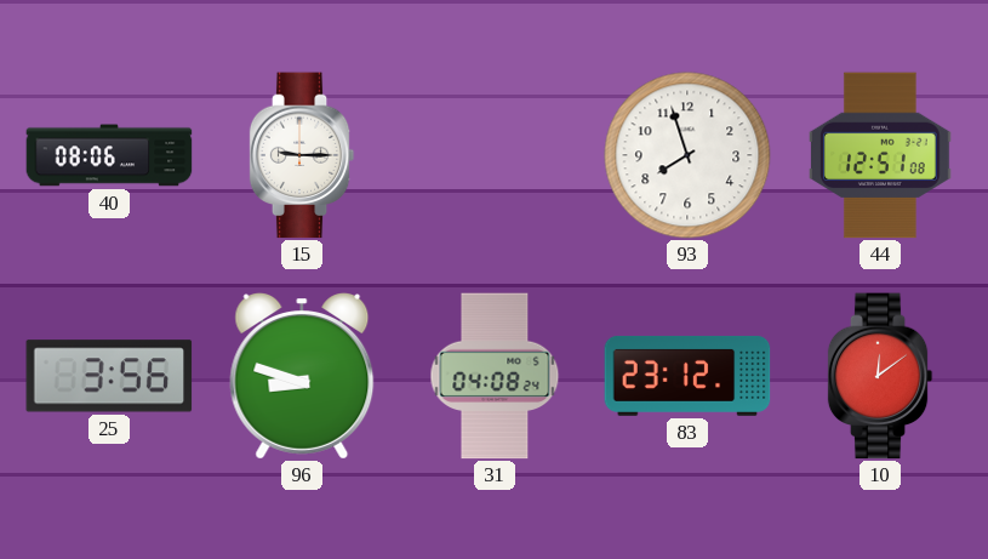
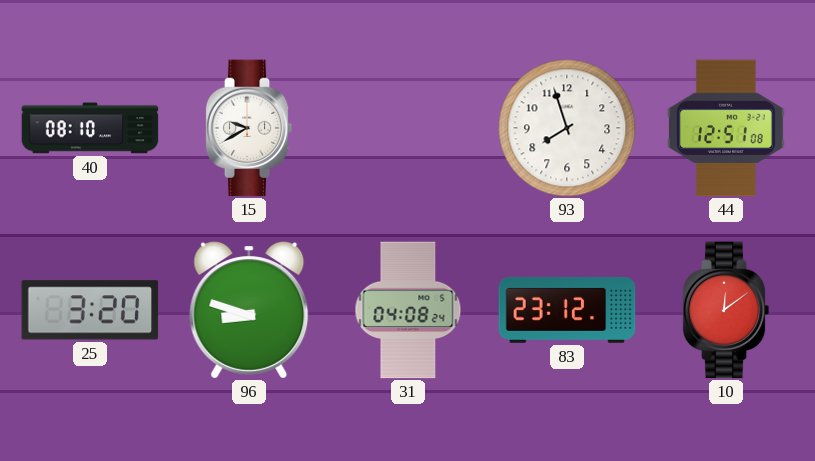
40: 08:06 -> 08:10
15: 9:15 -> 9:40
25: 3:56 -> 3:20
